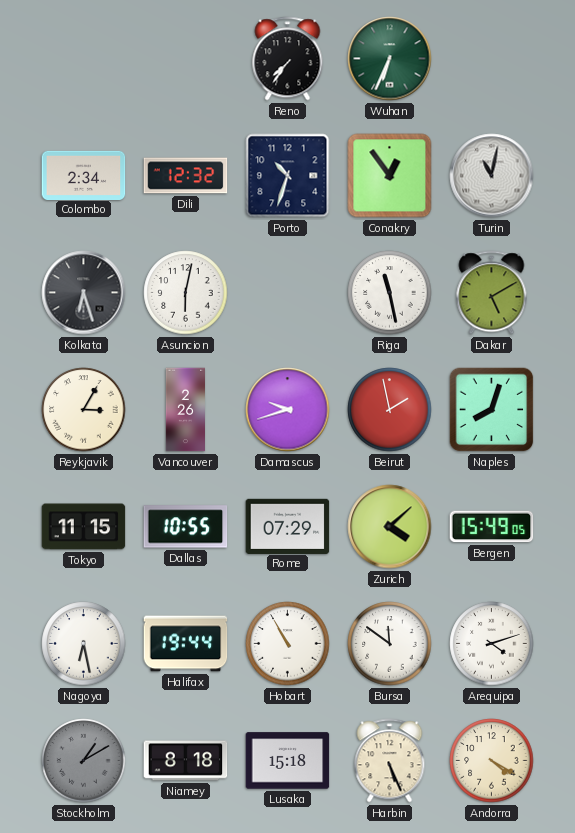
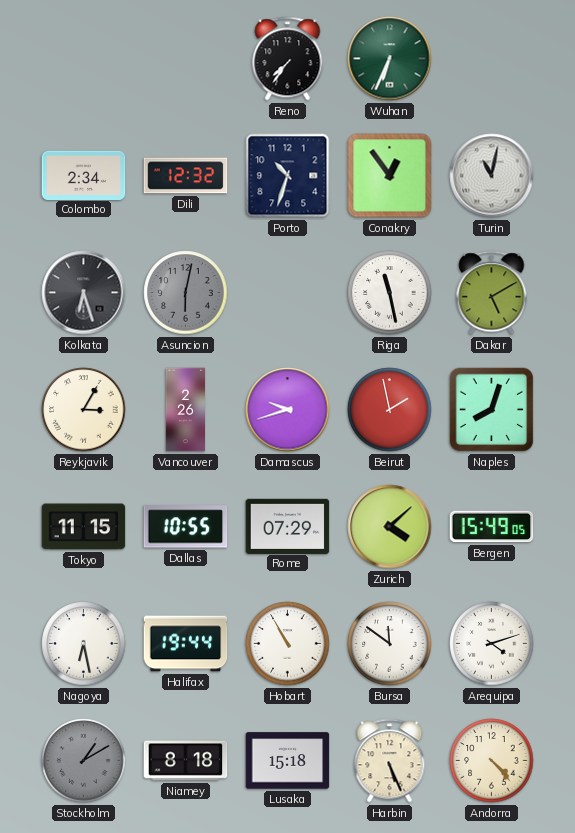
Asuncion dial: white -> grey
Andorra: 4:20 -> 4:23
